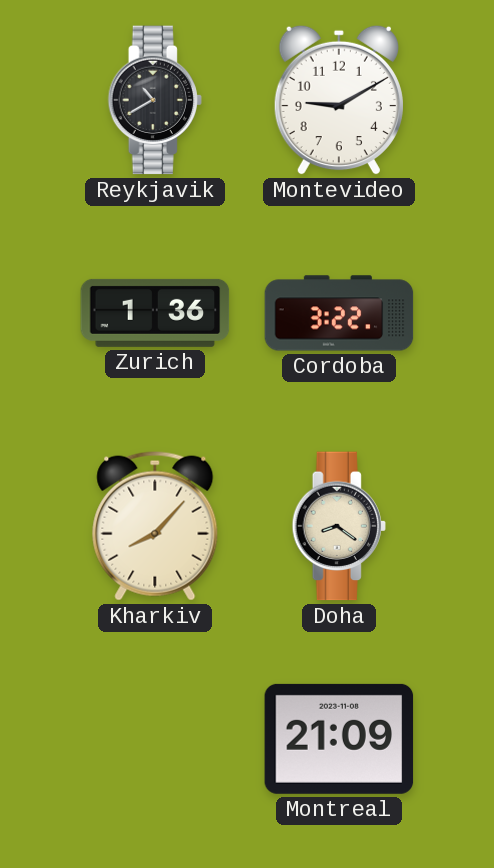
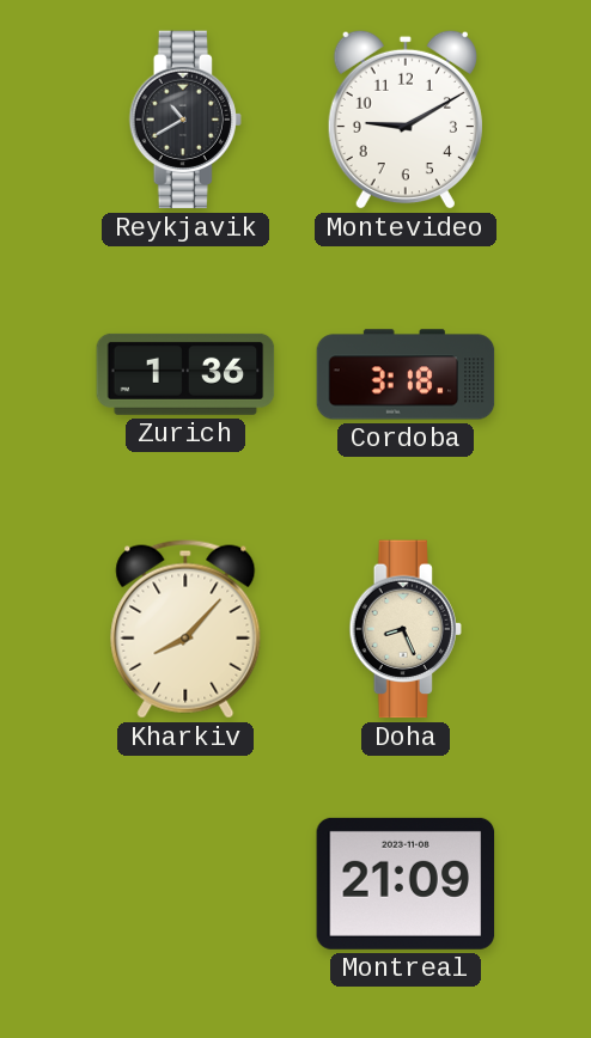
Cordoba: 3:22 -> 3:18
Doha: 8:21 -> 8:26
